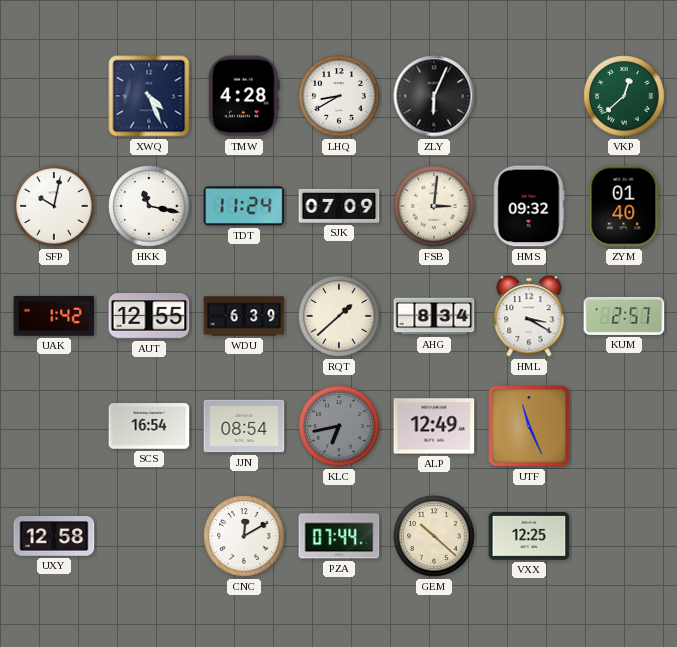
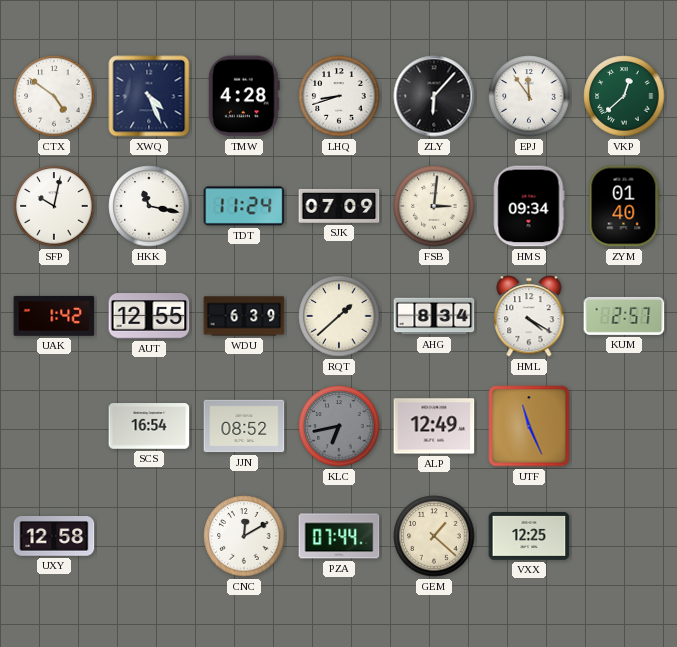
CTX: none -> 4:51
LHQ: 8:40 -> 8:42
ZLY: 6:04 -> 6:07
EPJ: none -> 11:54
HMS: 09:32 -> 09:34
HML: 3:20 -> 4:20
JJN: 08:54 -> 08:52
GEM: 10:22 -> 1:22
